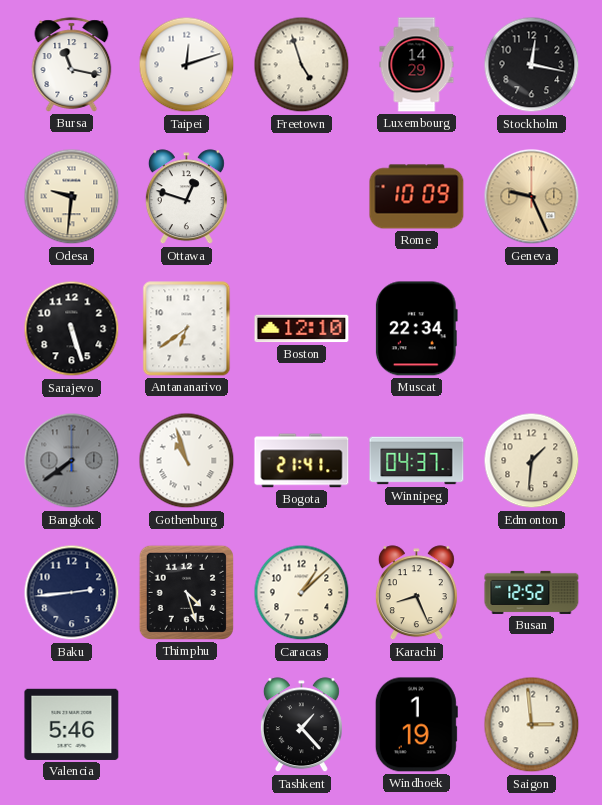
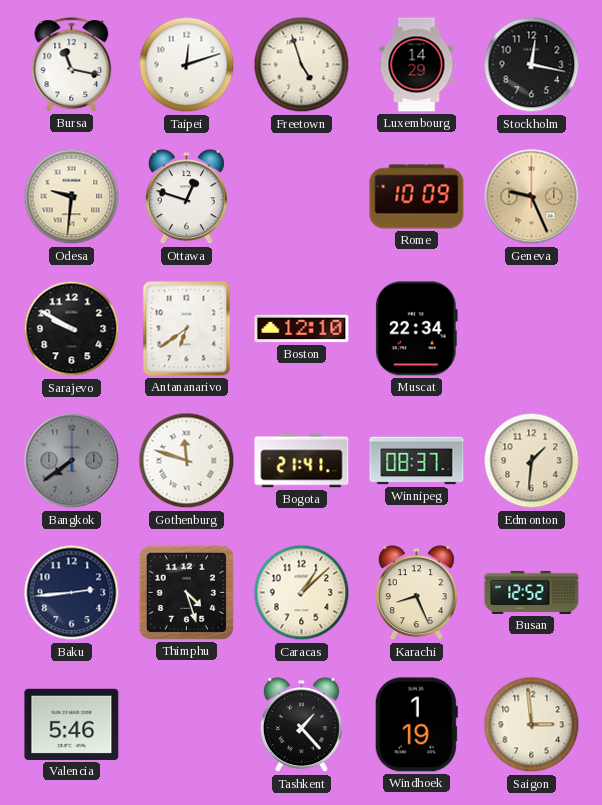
Sarajevo: 5:27 -> 9:50
Gothenburg: 10:57 -> 11:48
Winnipeg: 04:37 -> 08:37
